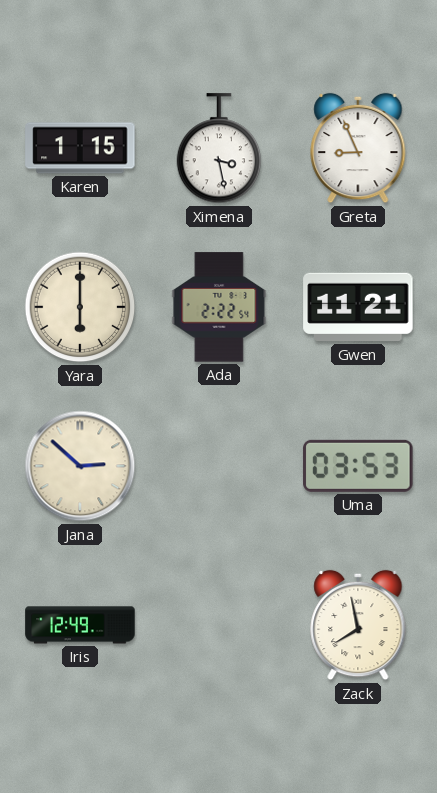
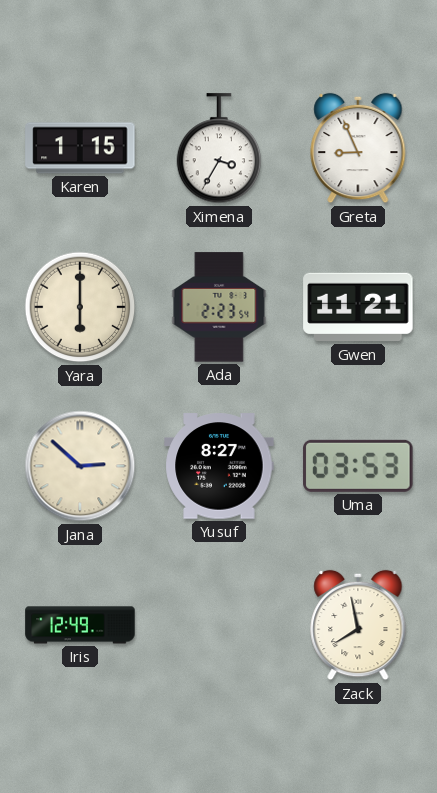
Ximena: 3:28 -> 3:35
Ada: 2:22 -> 2:23
Yusuf: none -> 8:27
